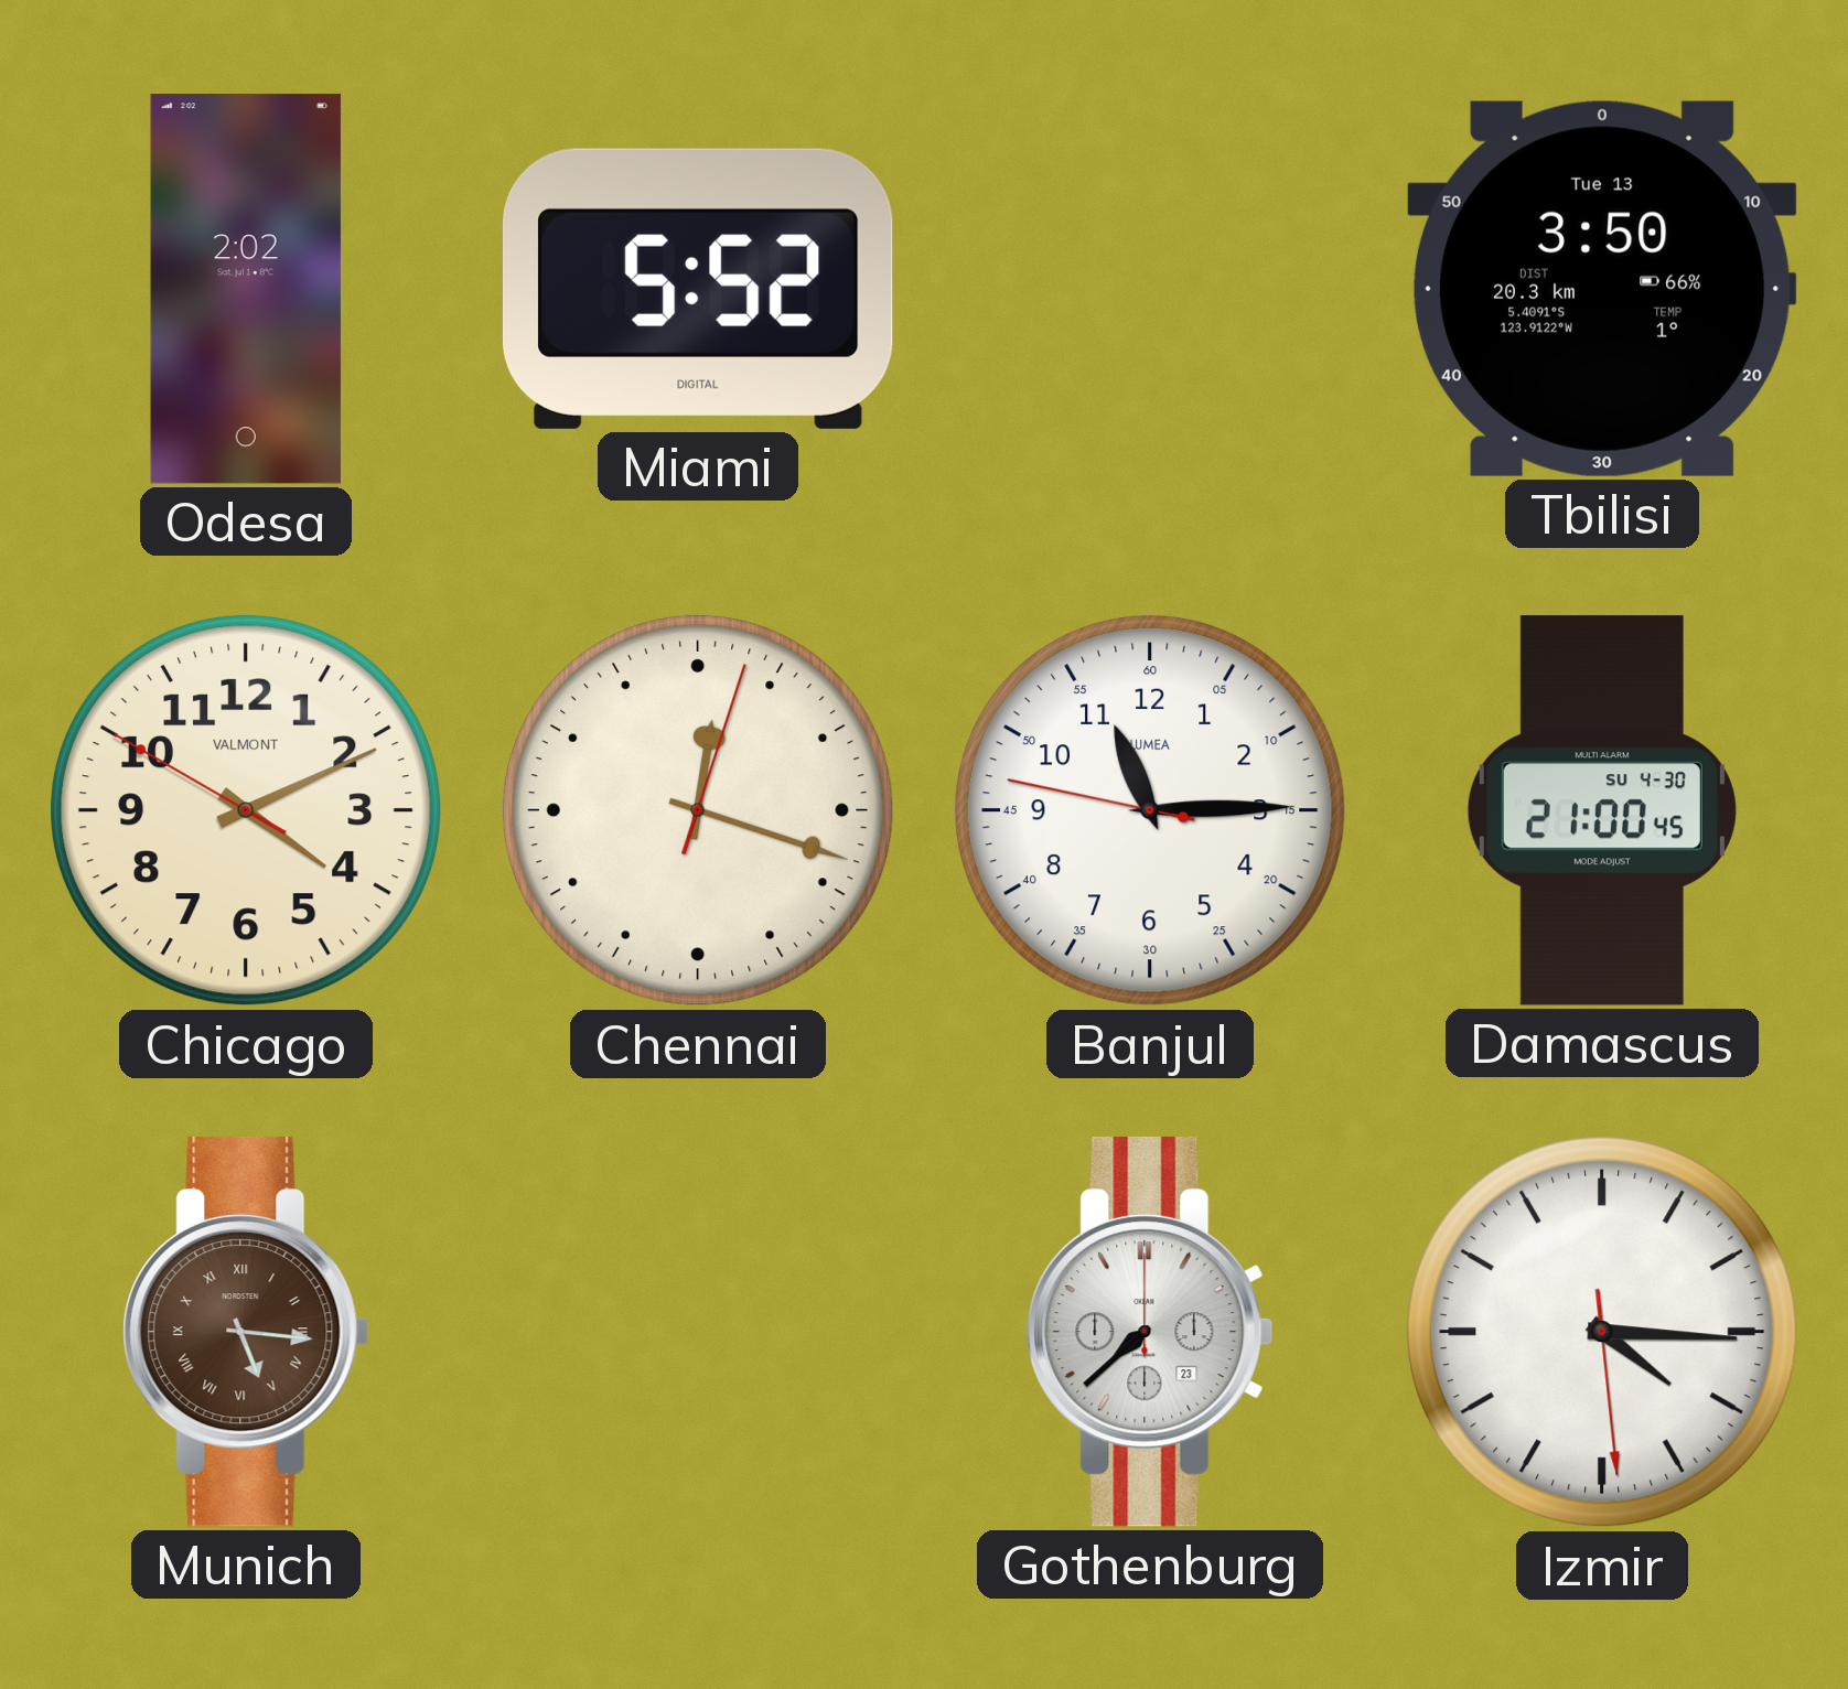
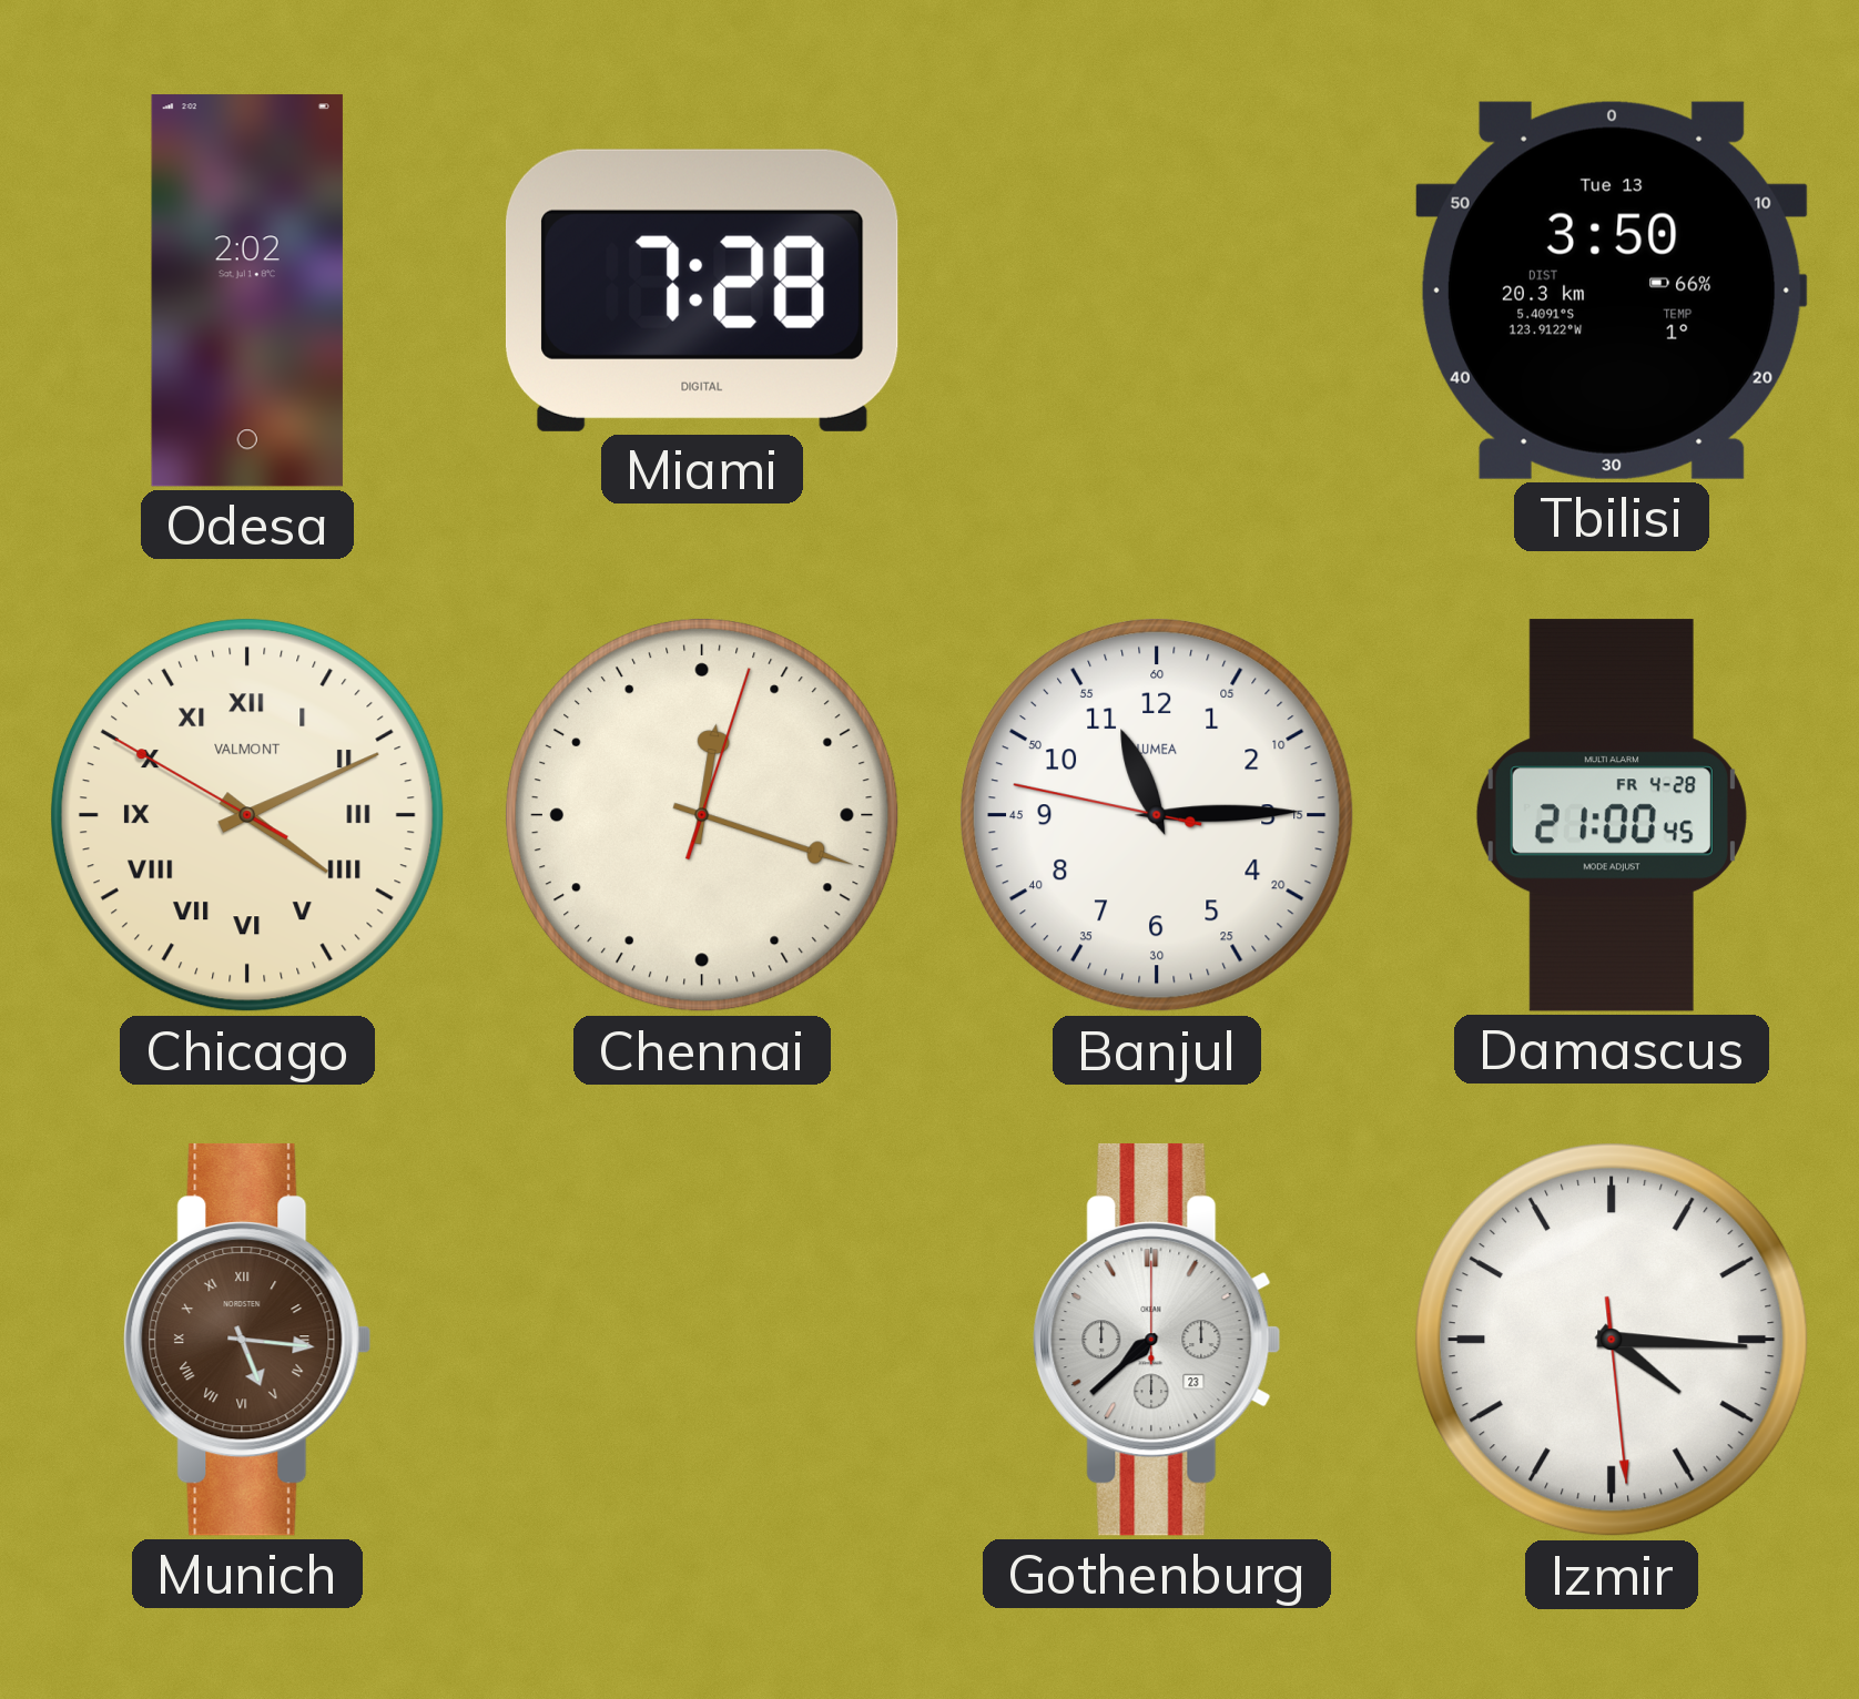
Miami: 5:52 -> 7:28
Chicago numerals: Arabic -> Roman
Damascus date: SU 4-30 -> FR 4-28
